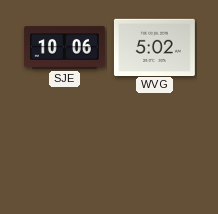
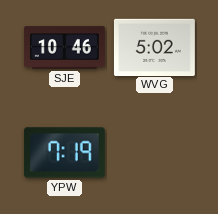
SJE: 10:06 -> 10:46
YPW: none -> 7:19
